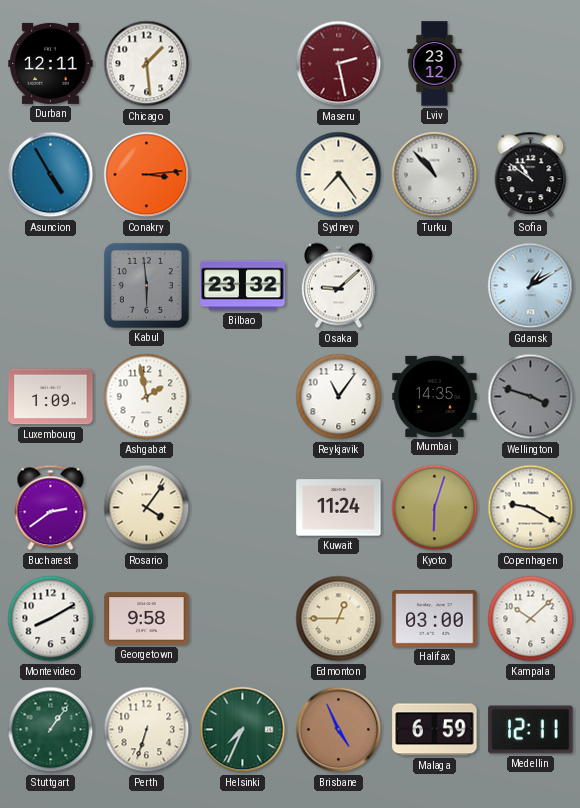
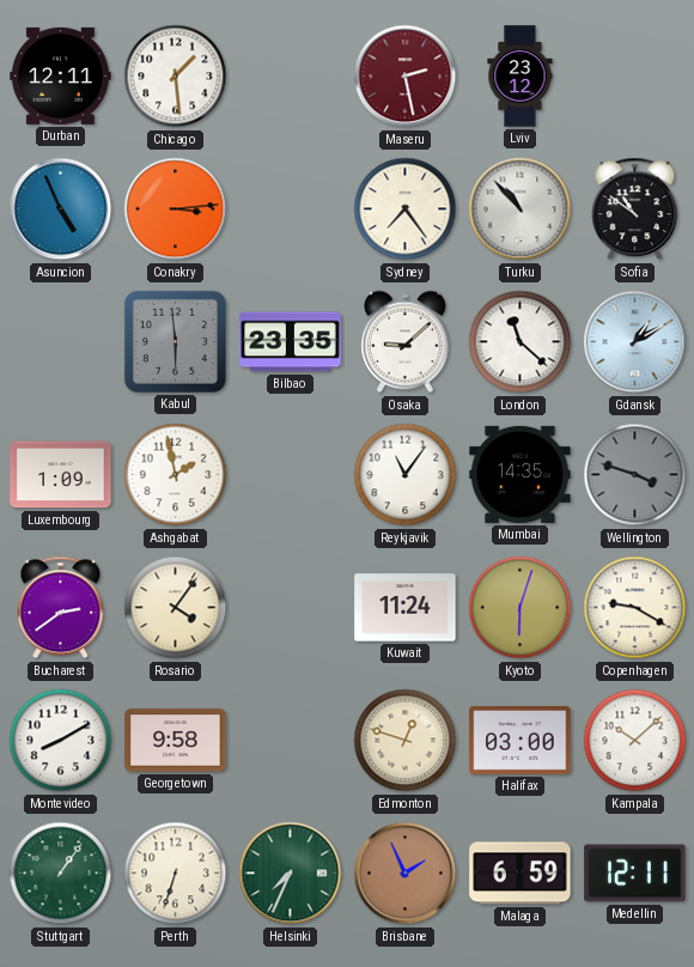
Asuncion: 4:55 -> 4:56
Bilbao: 23:32 -> 23:35
London: none -> 11:22
Edmonton: 12:45 -> 12:48
Brisbane: 4:56 -> 1:56
